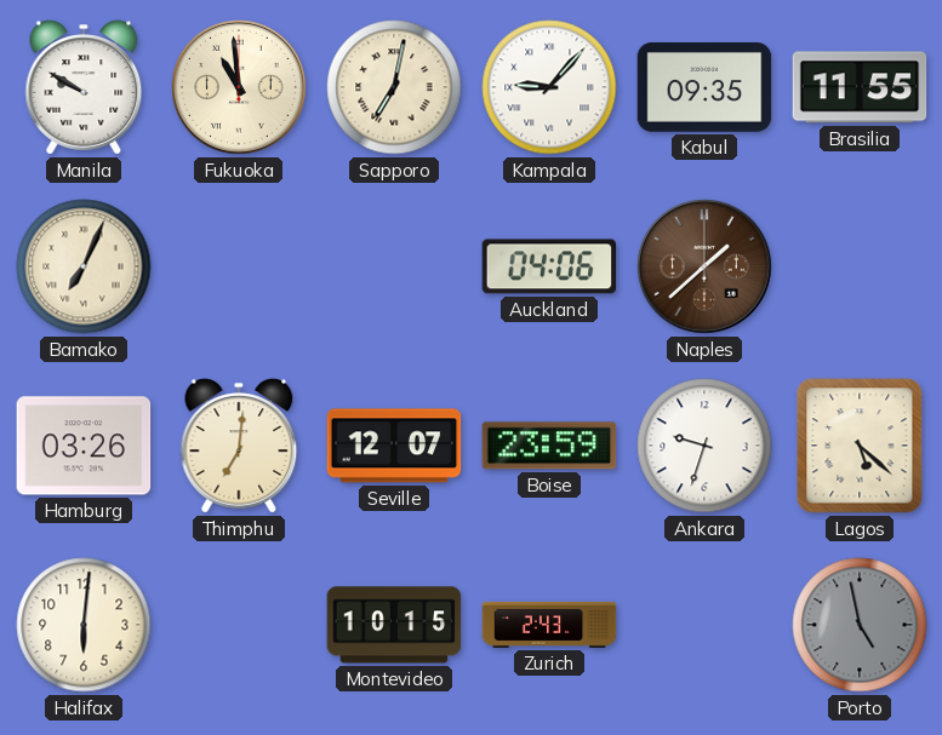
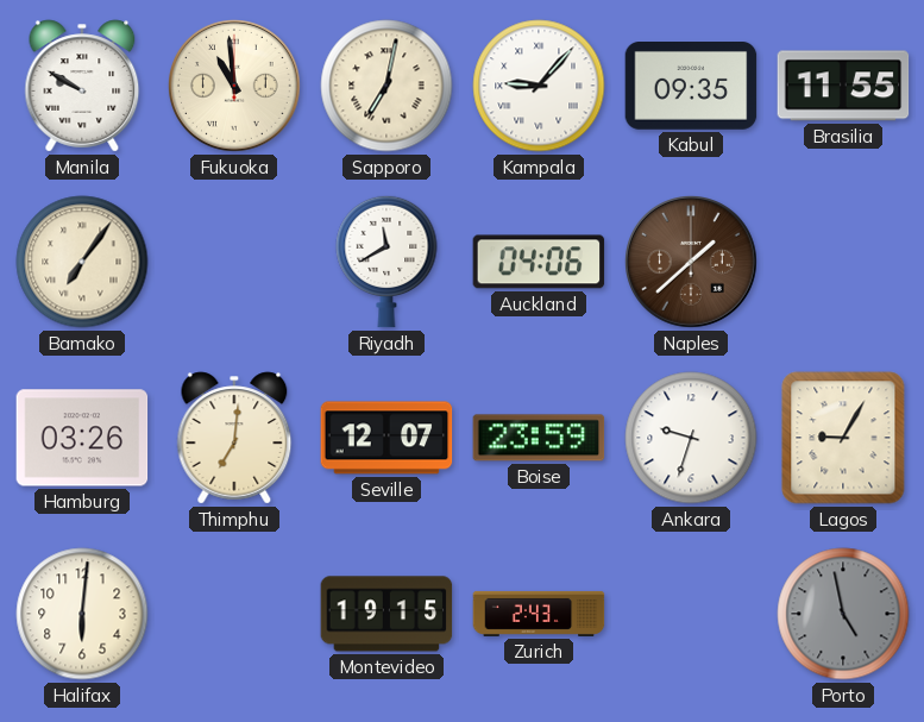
Bamako: 7:04 -> 7:06
Riyadh: none -> 11:40
Lagos: 5:22 -> 9:05
Montevideo: 10:15 -> 19:15
